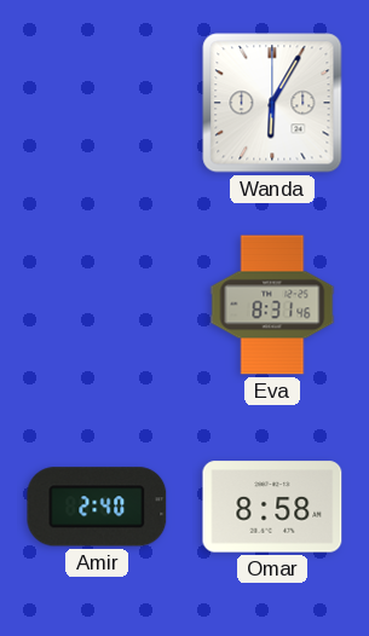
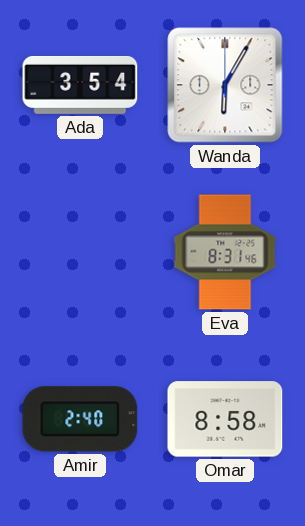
Ada: none -> 3:54
